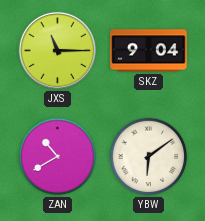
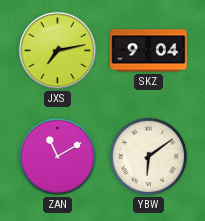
JXS: 11:15 -> 7:13
ZAN: 10:40 -> 11:10
